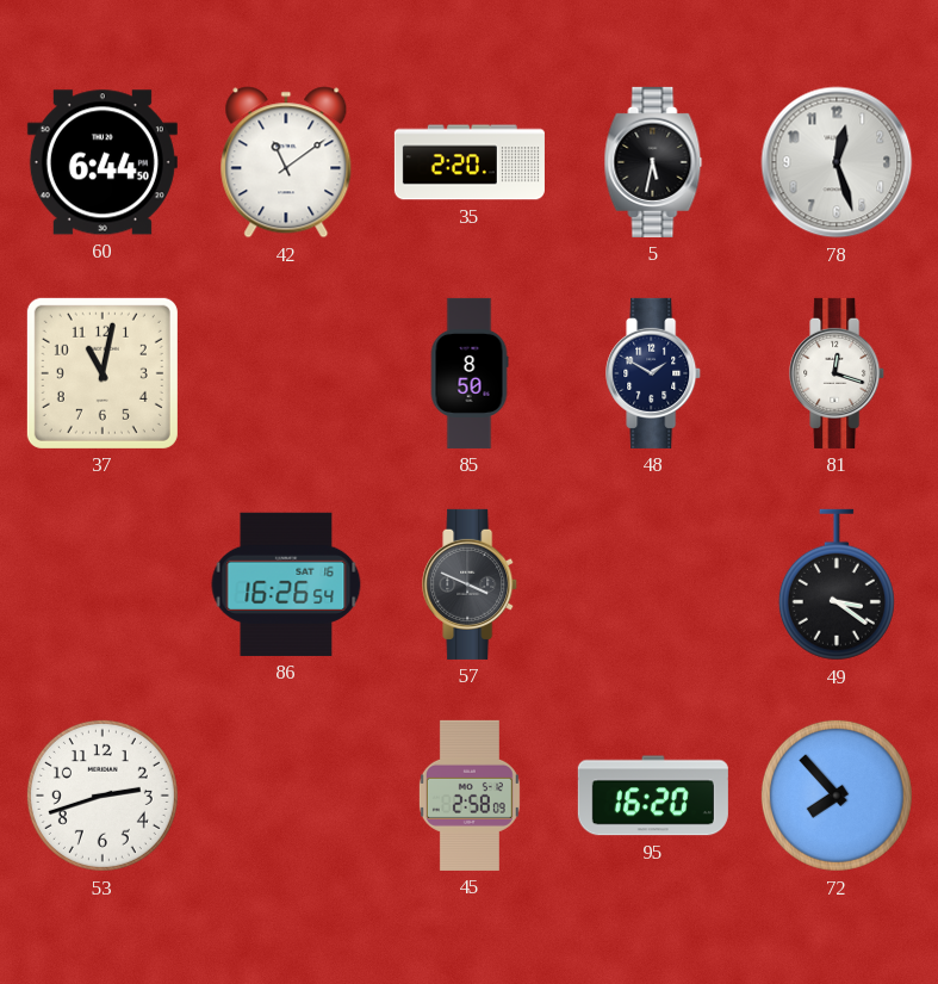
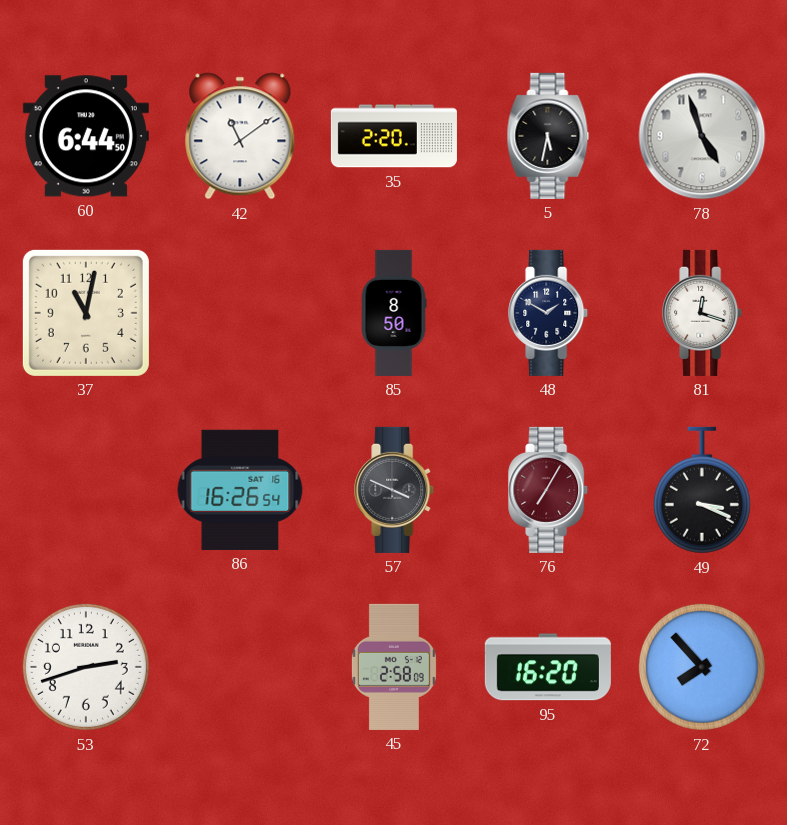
78: 12:27 -> 4:57
76: none -> 7:05
49: 3:21 -> 3:19
